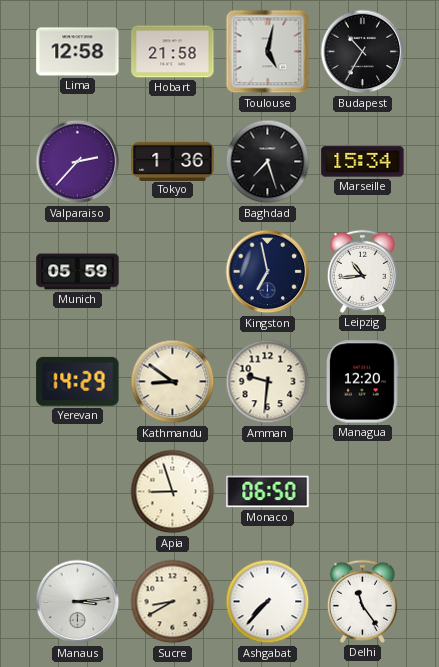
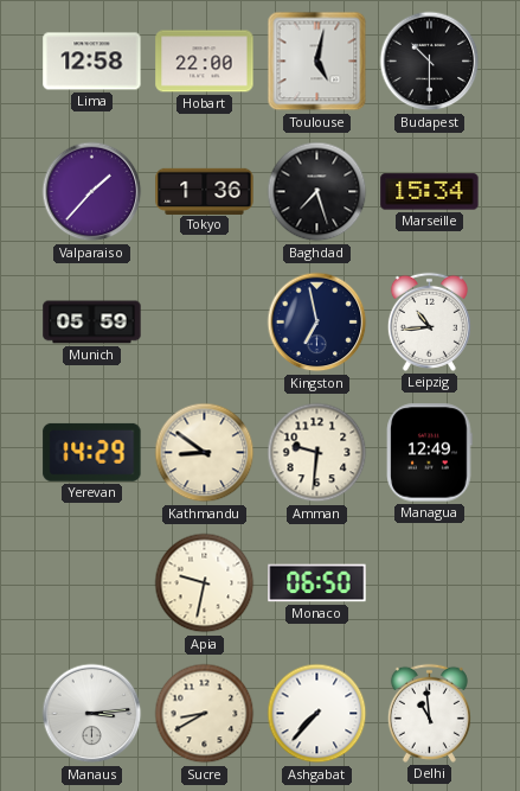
Hobart: 21:58 -> 22:00
Budapest: 10:35 -> 10:30
Valparaiso: 2:37 -> 1:37
Managua: 12:20 -> 12:49
Apia: 8:57 -> 9:32
Delhi: 11:24 -> 10:59
